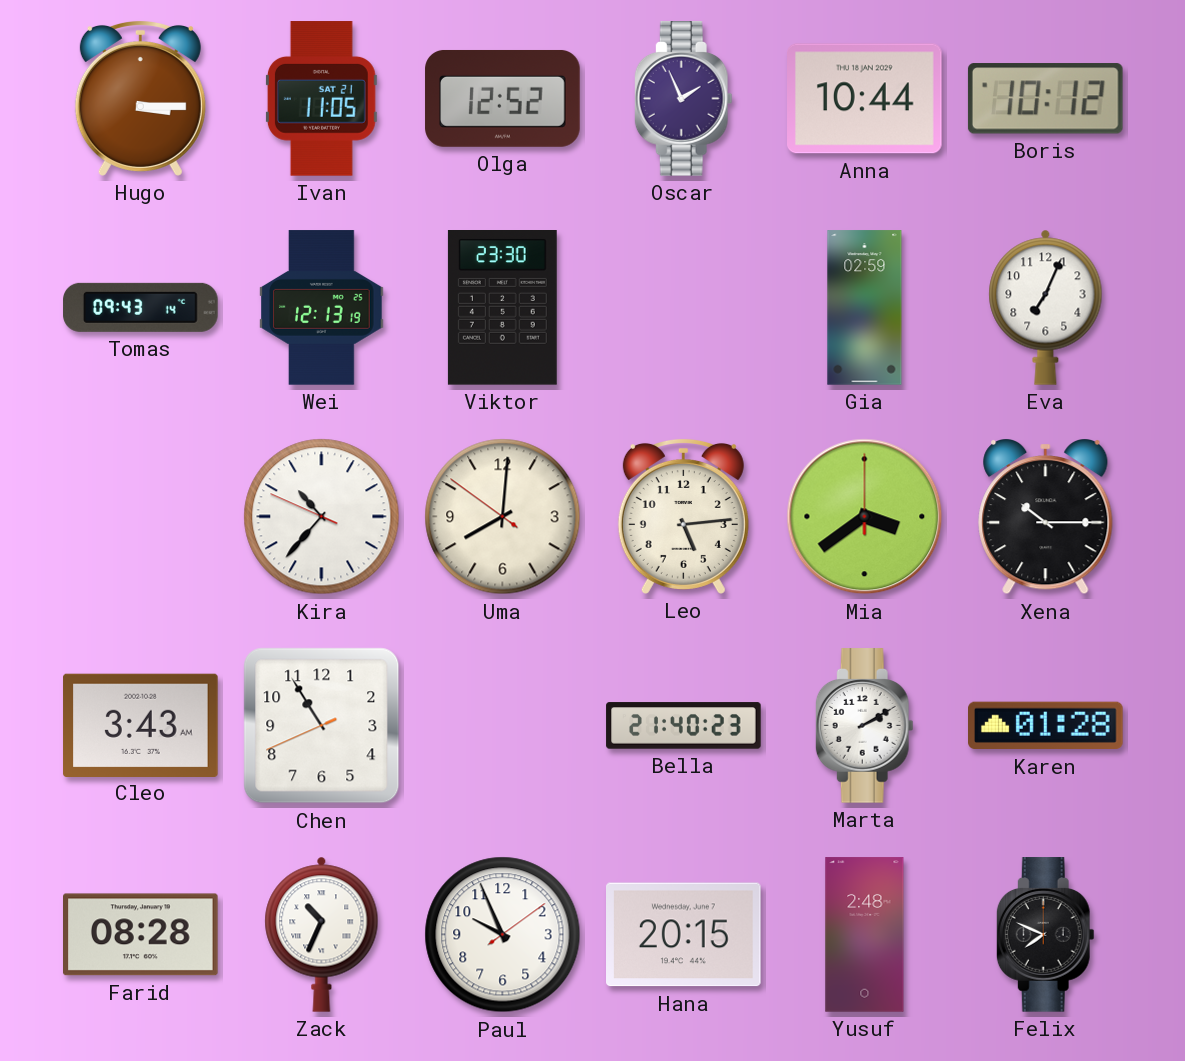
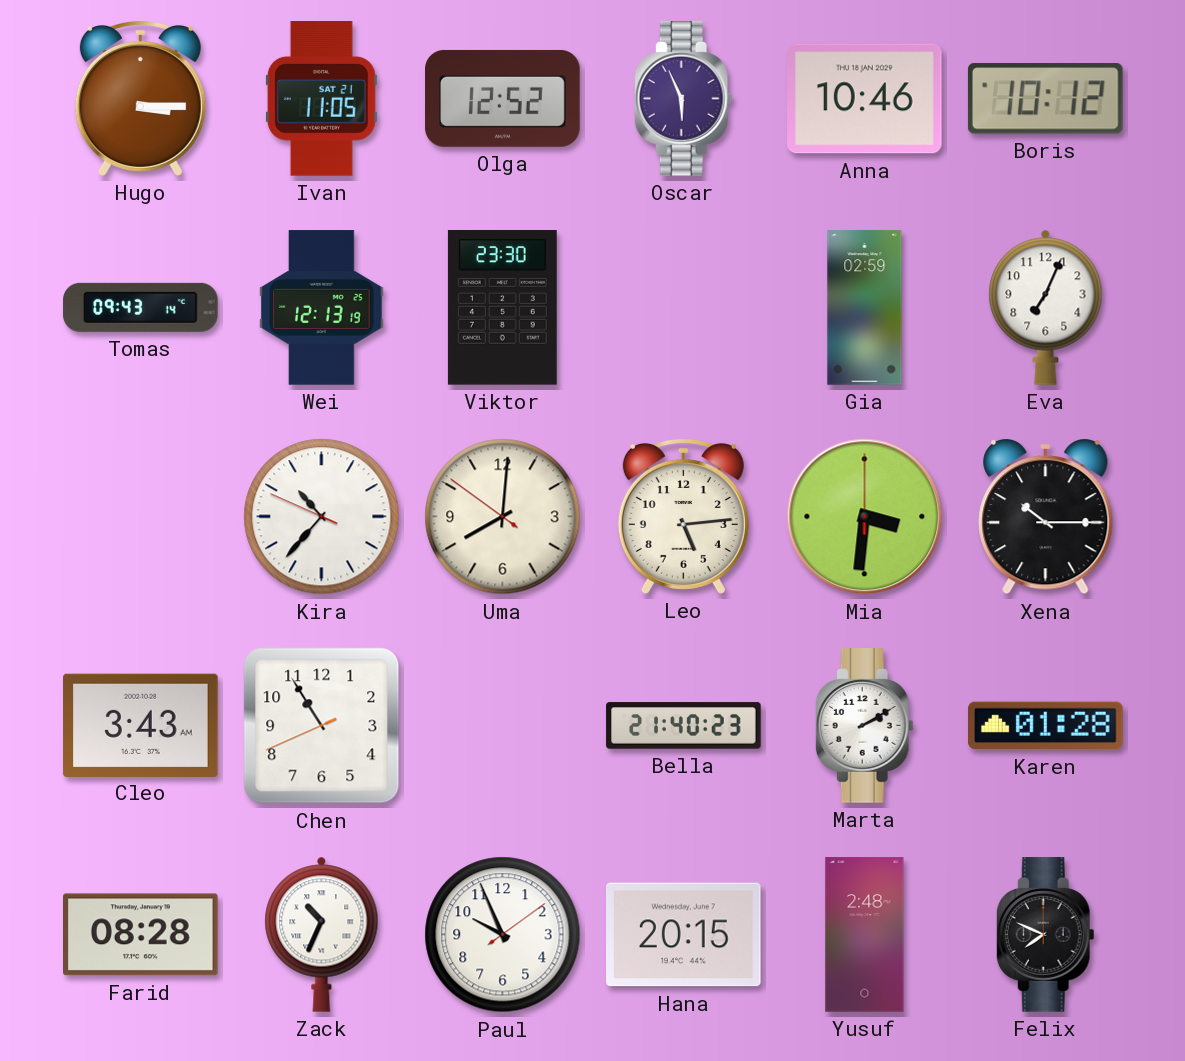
Oscar: 1:56 -> 5:56
Anna: 10:44 -> 10:46
Mia: 3:39 -> 3:31
